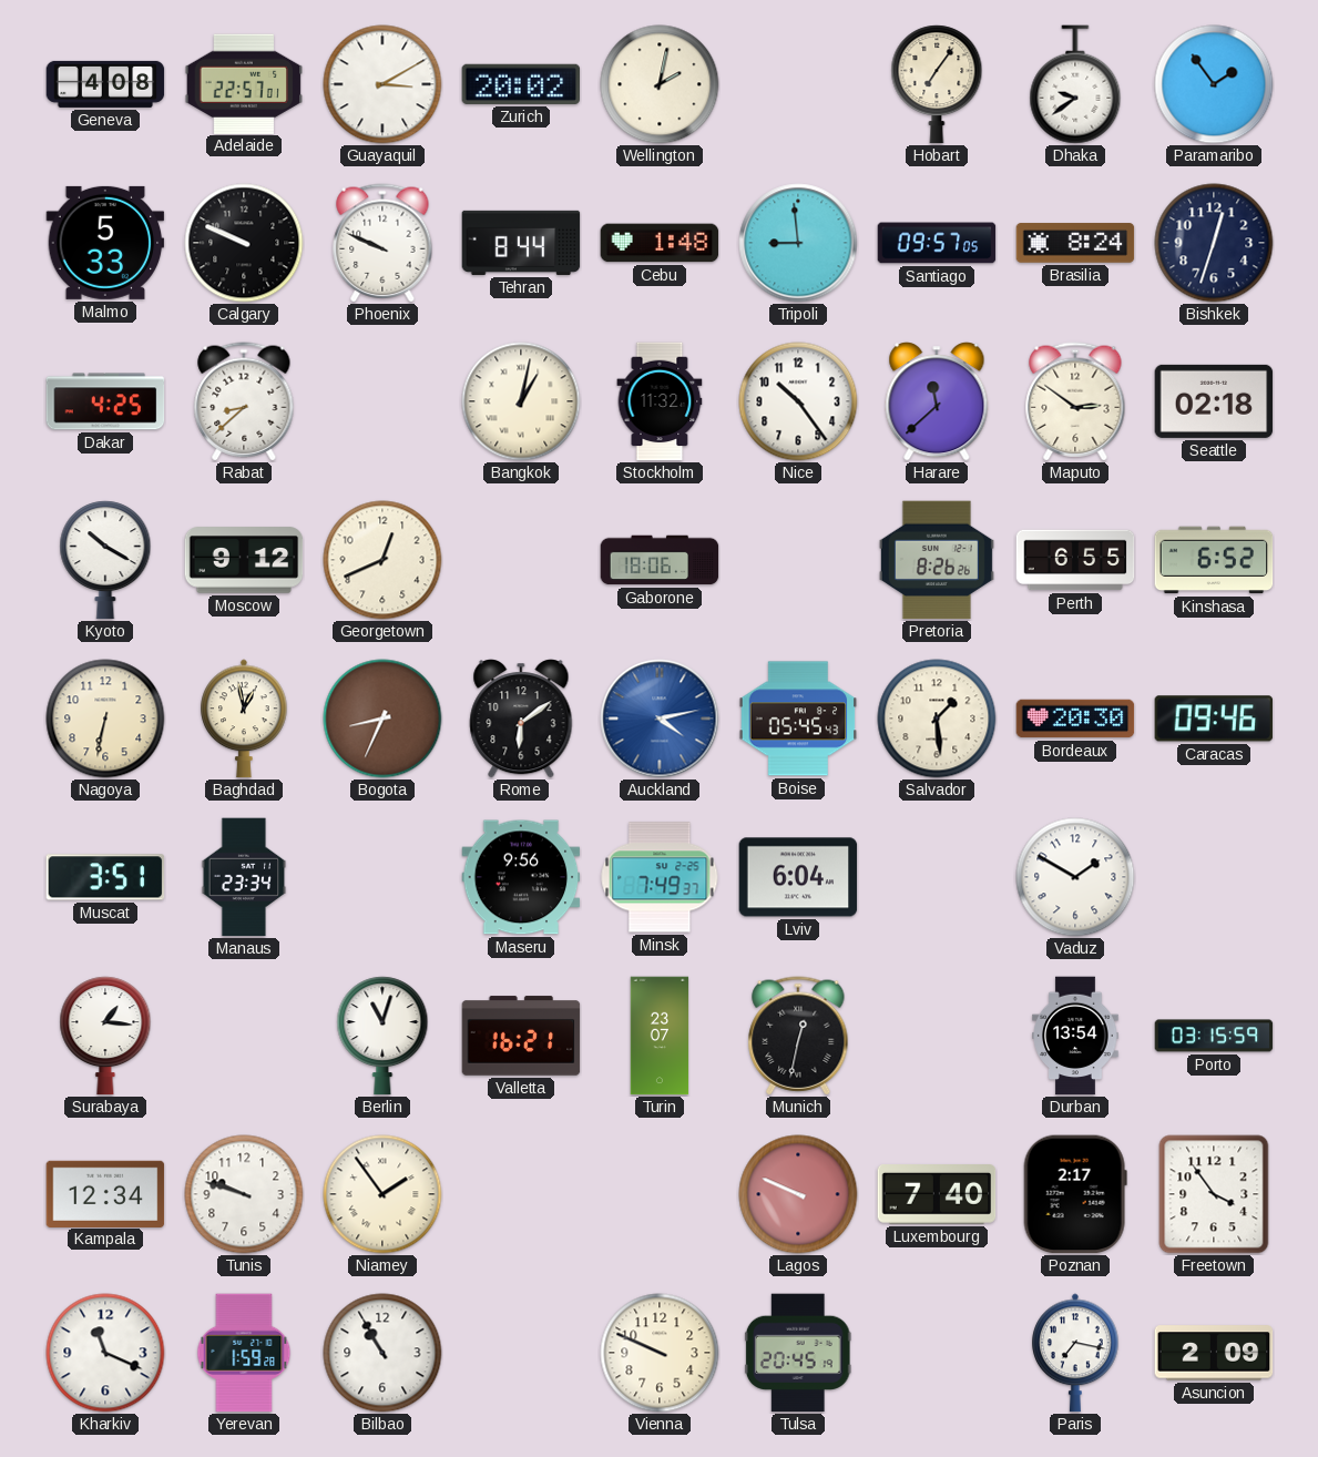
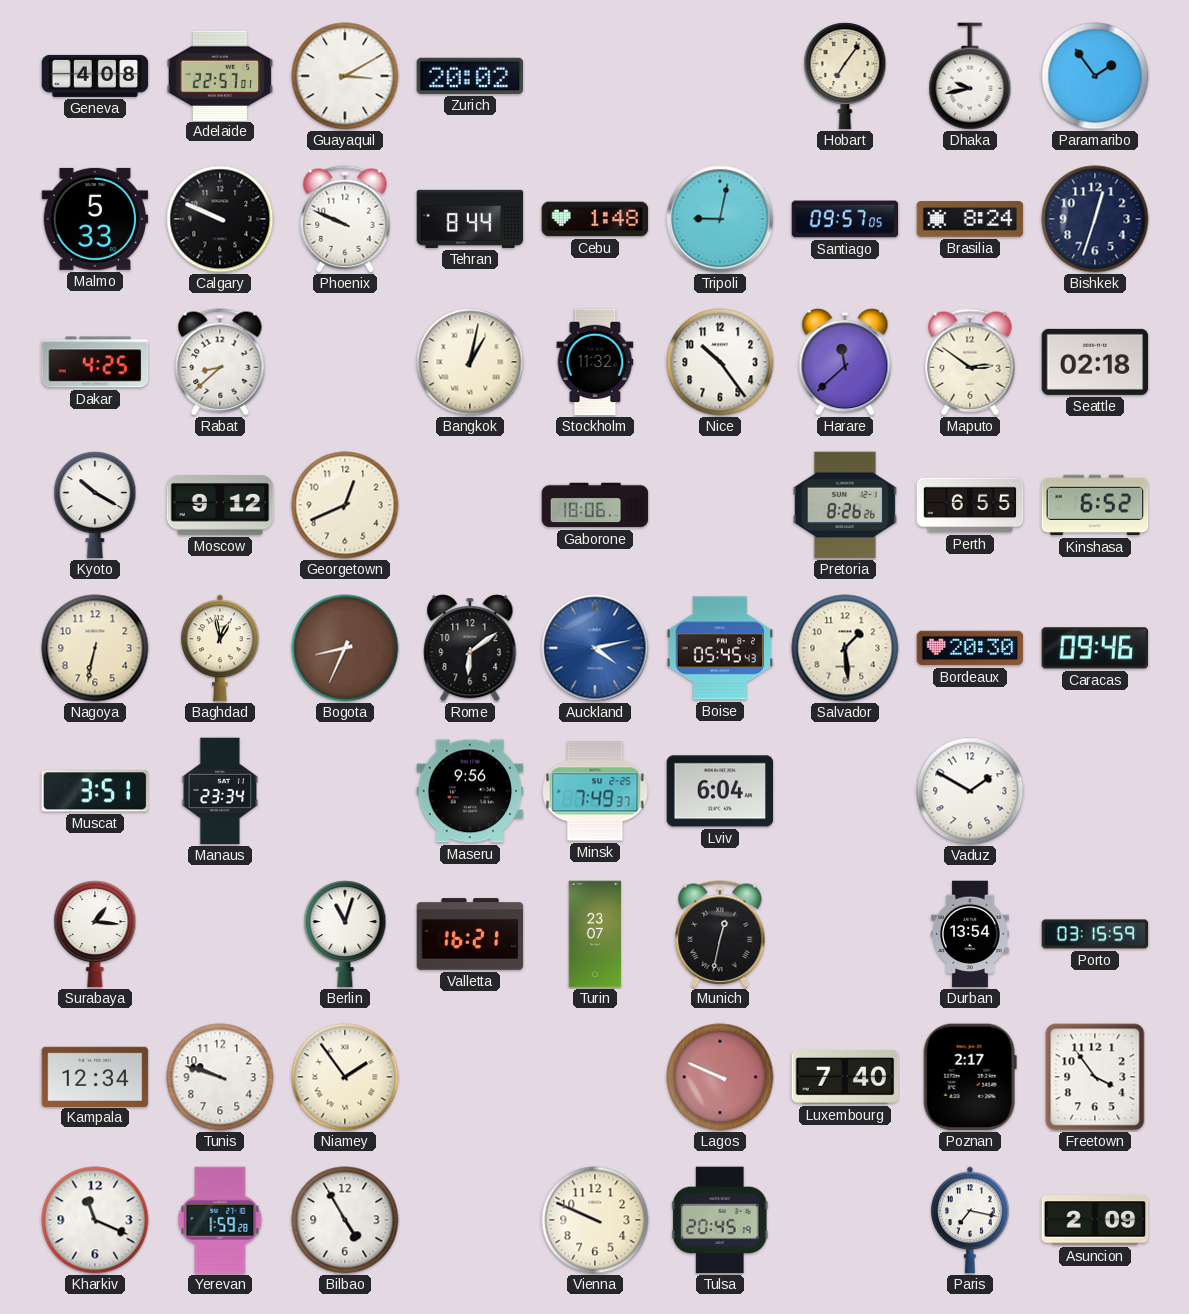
Wellington: 2:02 -> none
Dhaka: 9:39 -> 9:43
Tripoli: 8:59 -> 9:02
Bilbao: 10:55 -> 4:55
